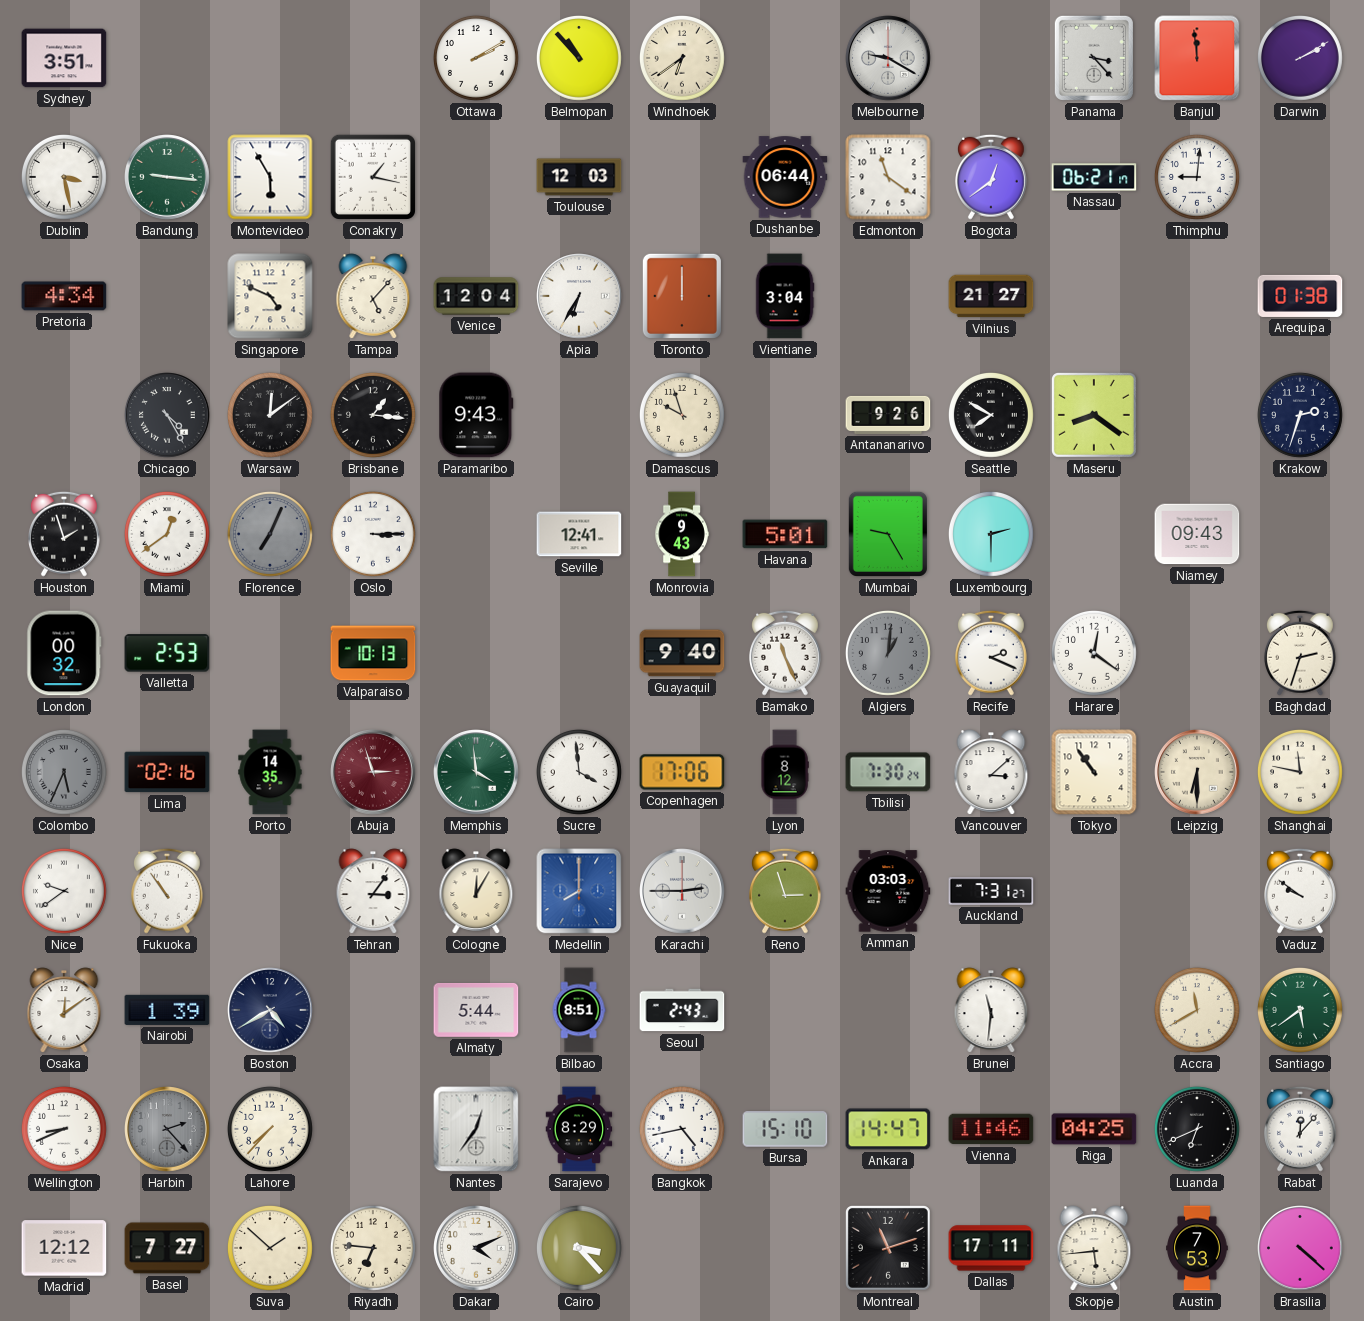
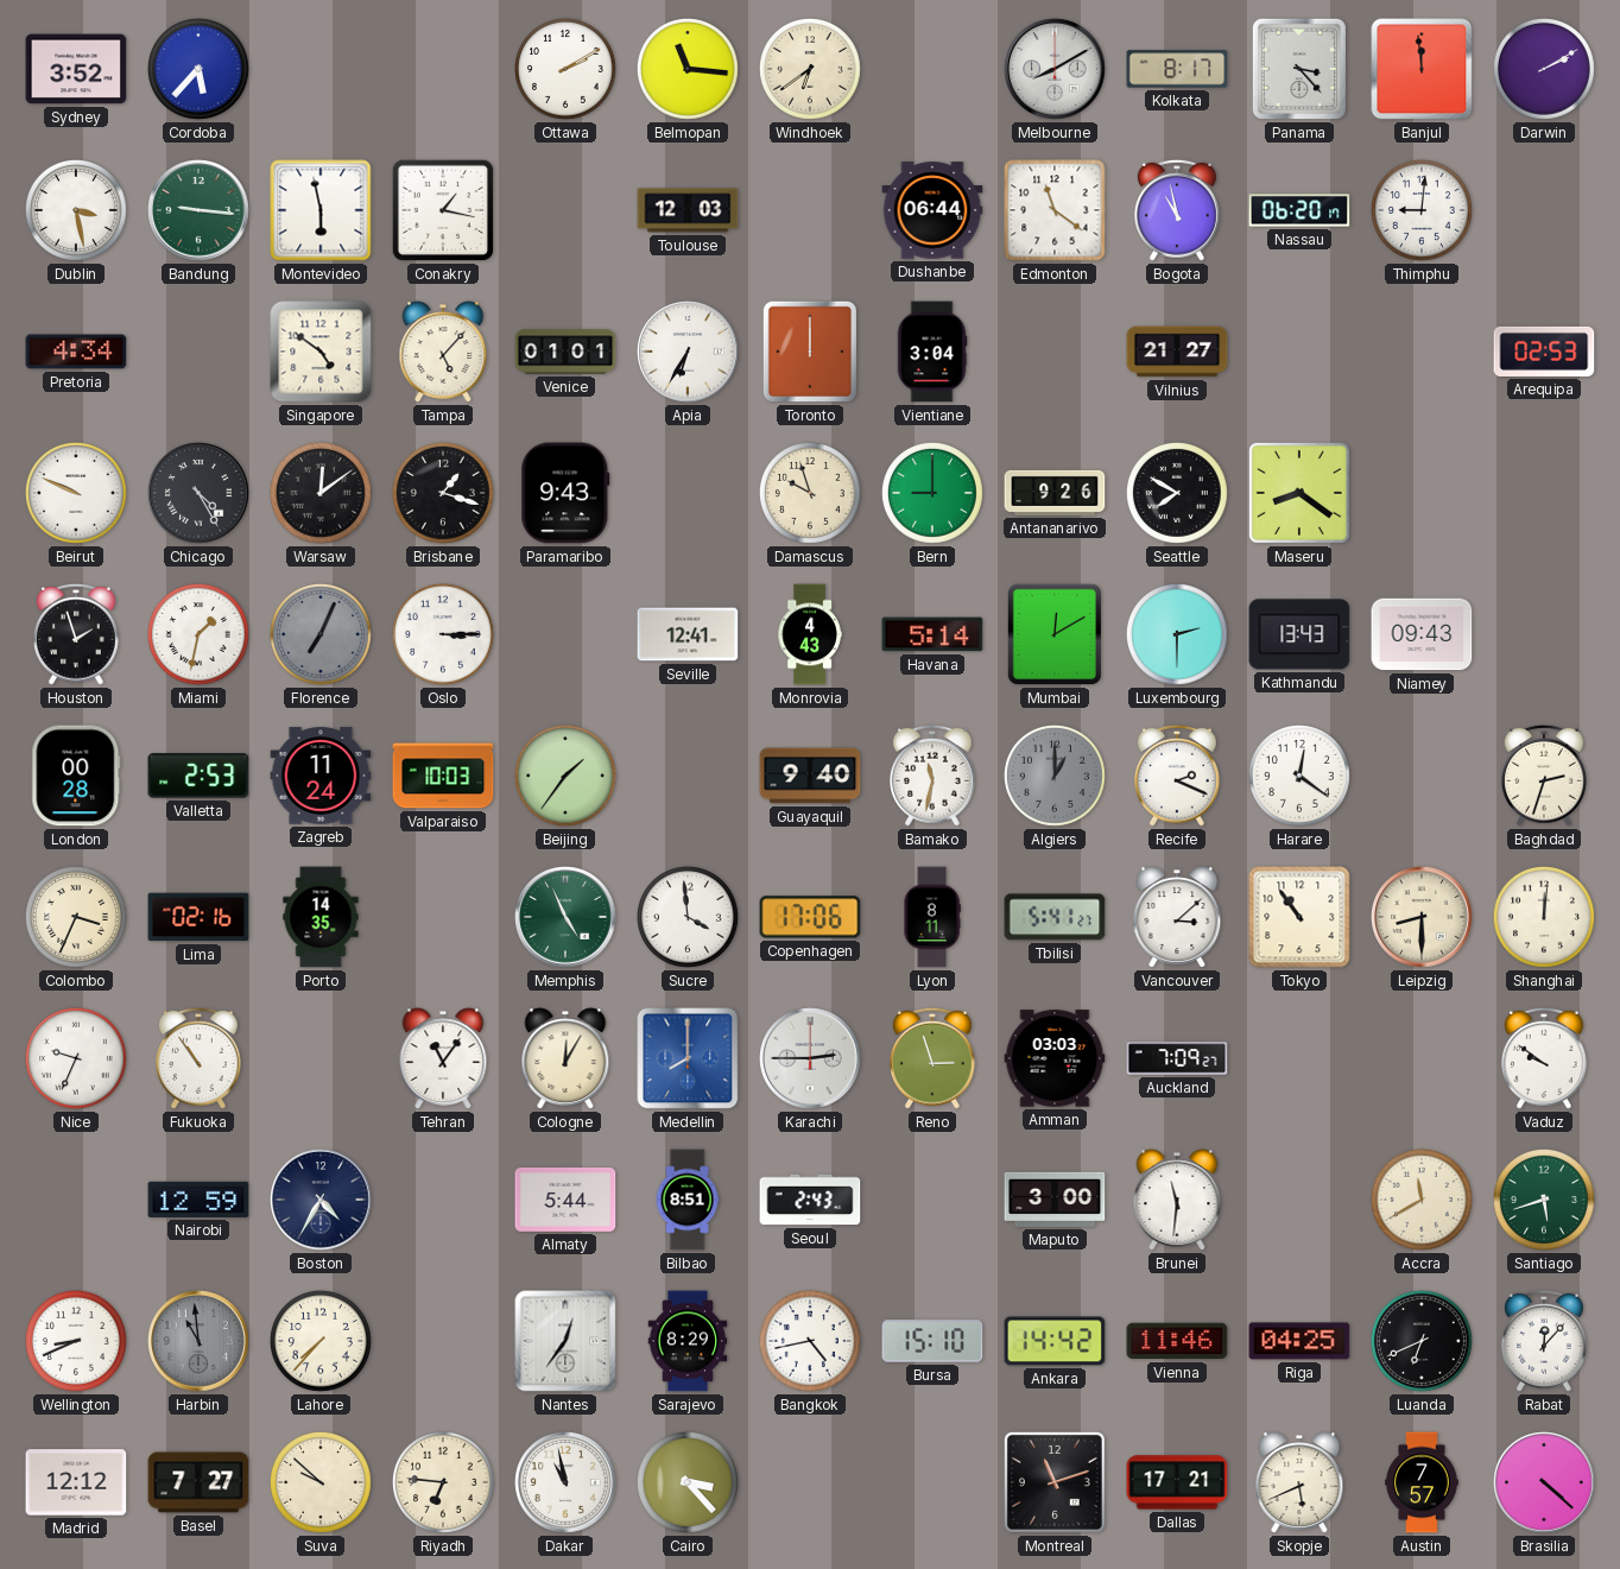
Sydney: 3:51 -> 3:52
Cordoba: none -> 5:37
Belmopan: 10:53 -> 11:16
Melbourne: 9:20 -> 8:10
Kolkata: none -> 8:17
Montevideo: 5:55 -> 5:58
Bogota: 12:39 -> 10:58
Nassau: 06:21 -> 06:20
Singapore: 4:49 -> 4:51
Venice: 12:04 -> 01:01
Arequipa: 01:38 -> 02:53
Beirut: none -> 9:49
Brisbane: 1:16 -> 1:18
Bern: none -> 9:00
Krakow: 2:33 -> none
Miami: 12:39 -> 1:32
Monrovia: 9:43 -> 4:43
Havana: 5:01 -> 5:14
Mumbai: 9:25 -> 12:10
Kathmandu: none -> 13:43
London: 00:32 -> 00:28
Zagreb: none -> 11:24
Valparaiso: 10:13 -> 10:03
Beijing: none -> 1:36
Bamako: 11:26 -> 11:32
Algiers: 1:01 -> 1:00
Colombo: 5:34 -> 3:34
Colombo dial: grey -> cream
Abuja: 2:57 -> none
Memphis: 3:59 -> 4:56
Lyon: 8:12 -> 8:11
Tbilisi: 7:30 -> 5:41
Leipzig: 6:30 -> 8:30
Shanghai: 11:47 -> 12:01
Nice: 9:39 -> 9:34
Tehran: 3:06 -> 11:06
Auckland: 7:31 -> 7:09
Osaka: 12:09 -> none
Nairobi: 1:39 -> 12:59
Boston: 4:40 -> 4:35
Maputo: none -> 3:00
Santiago: 5:39 -> 5:42
Harbin: 2:23 -> 10:59
Ankara: 14:47 -> 14:42
Suva: 1:52 -> 9:52
Dakar: 4:11 -> 10:58
Dallas: 17:11 -> 17:21
Skopje: 5:44 -> 5:41
Austin: 7:53 -> 7:57
